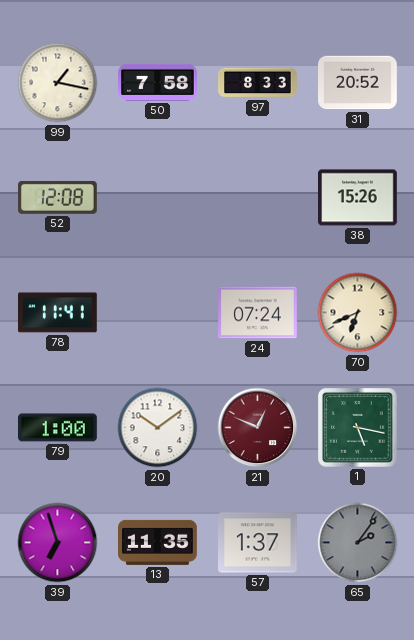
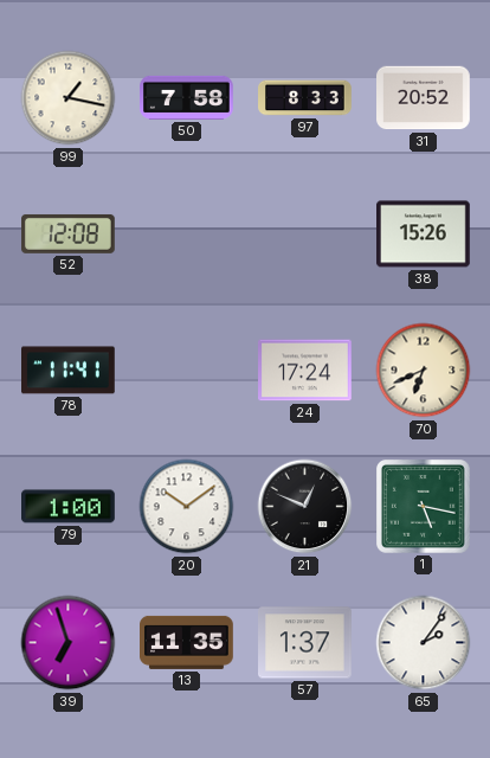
24: 07:24 -> 17:24
21 dial: burgundy -> black
65 dial: grey -> white
